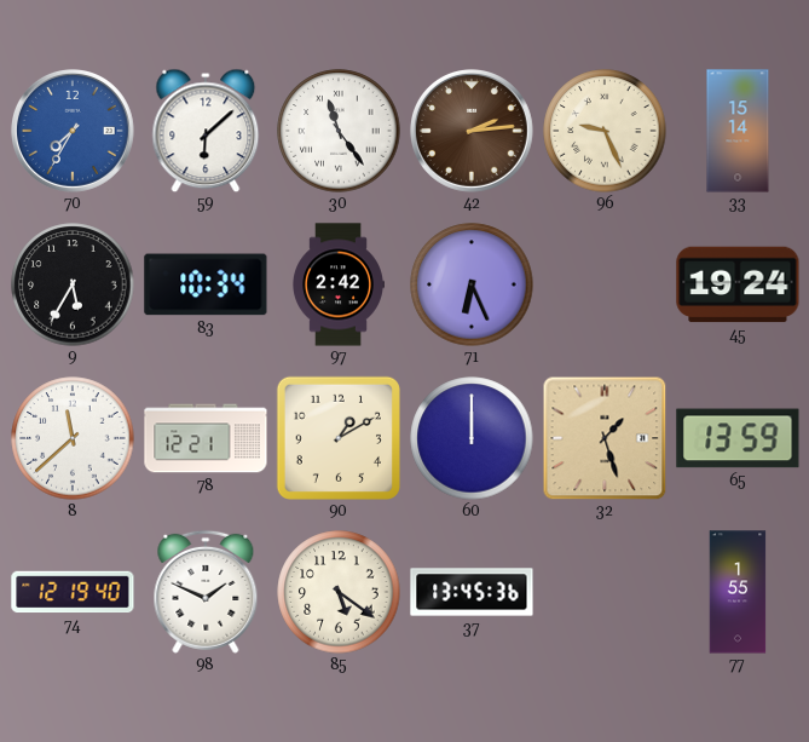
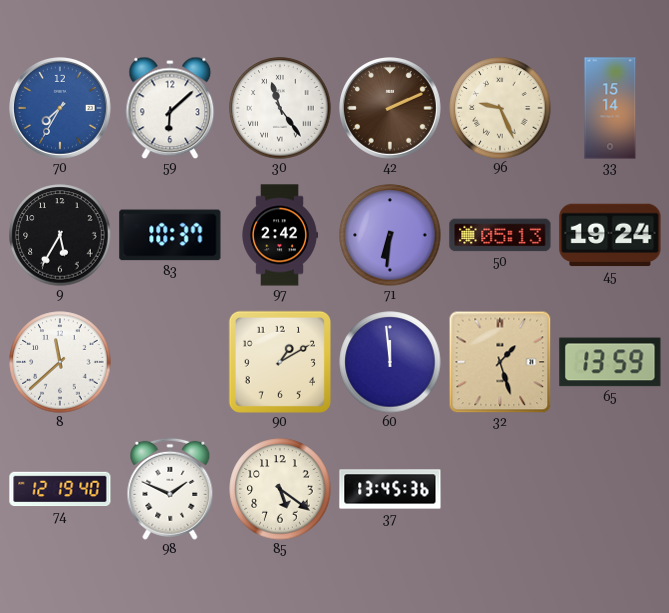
42: 2:14 -> 2:11
83: 10:34 -> 10:37
71: 6:26 -> 6:31
50: none -> 05:13
78: 12:21 -> none
60: 12:00 -> 11:59
77: 1:55 -> none
